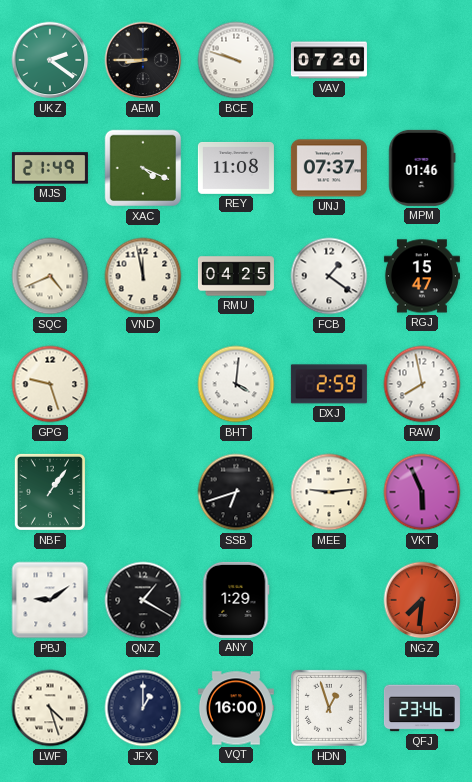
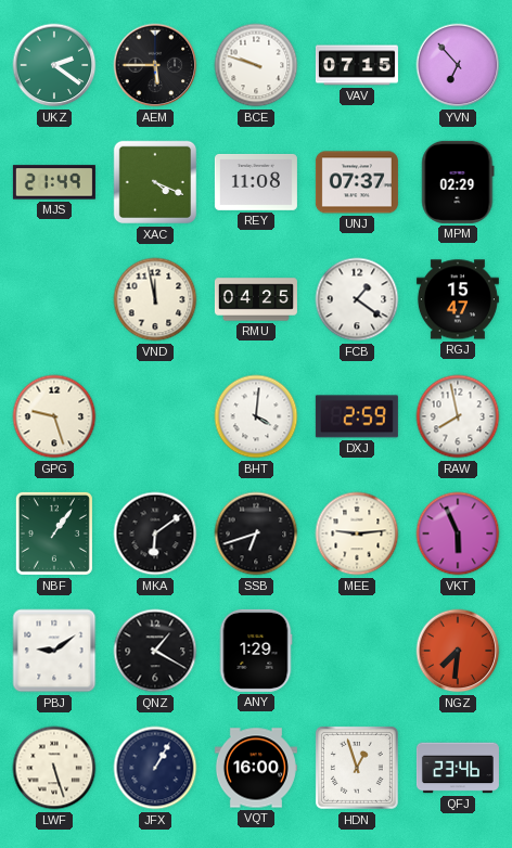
AEM: 8:45 -> 5:45
VAV: 07:20 -> 07:15
YVN: none -> 6:53
MPM: 01:46 -> 02:29
SQC: 4:41 -> none
MKA: none -> 6:09
LWF: 4:27 -> 5:27
JFX: 1:00 -> 1:05
